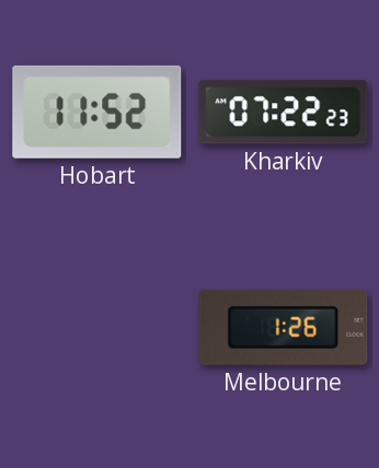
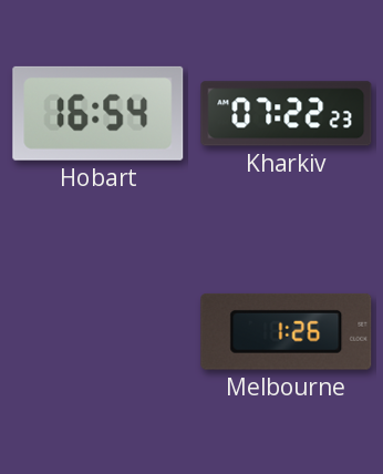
Hobart: 11:52 -> 16:54
